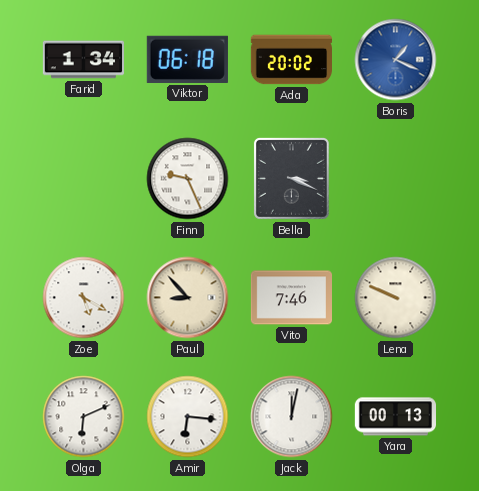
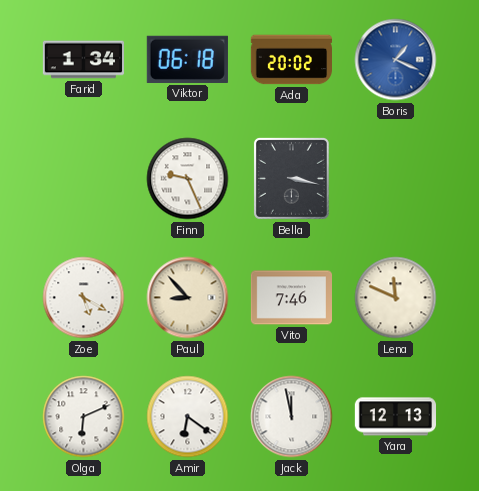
Bella: 3:19 -> 3:17
Lena: 9:49 -> 11:49
Amir: 6:16 -> 6:21
Jack: 12:02 -> 11:58
Yara: 00:13 -> 12:13
